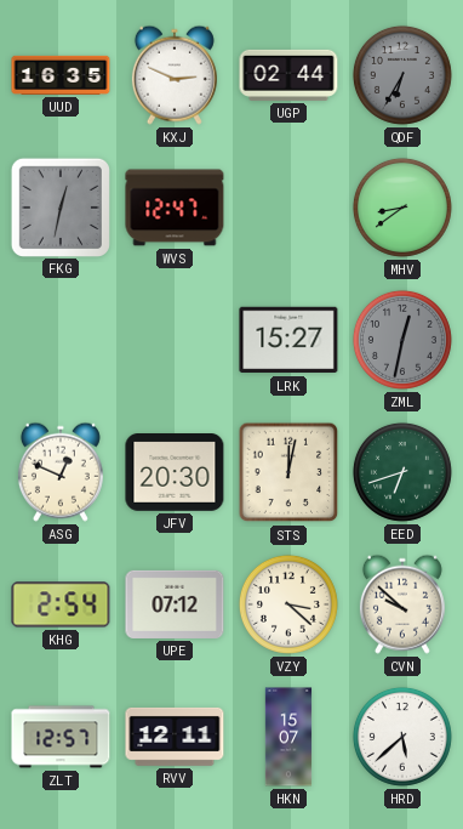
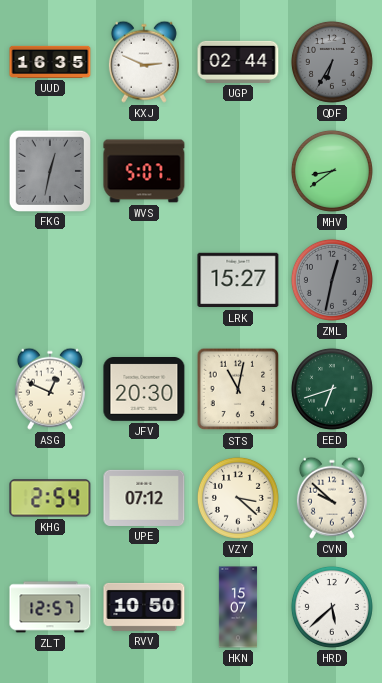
WVS: 12:47 -> 5:07
STS: 12:02 -> 11:02
RVV: 12:11 -> 10:50
